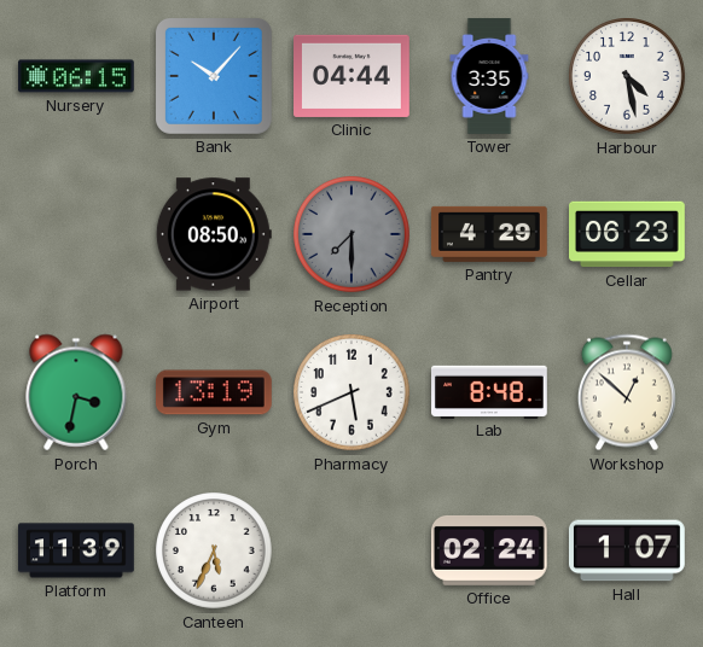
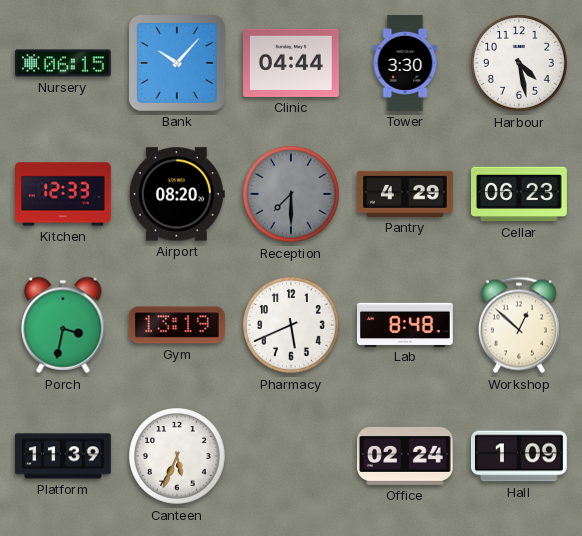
Tower: 3:35 -> 3:30
Kitchen: none -> 12:33
Airport: 08:50 -> 08:20
Hall: 1:07 -> 1:09
